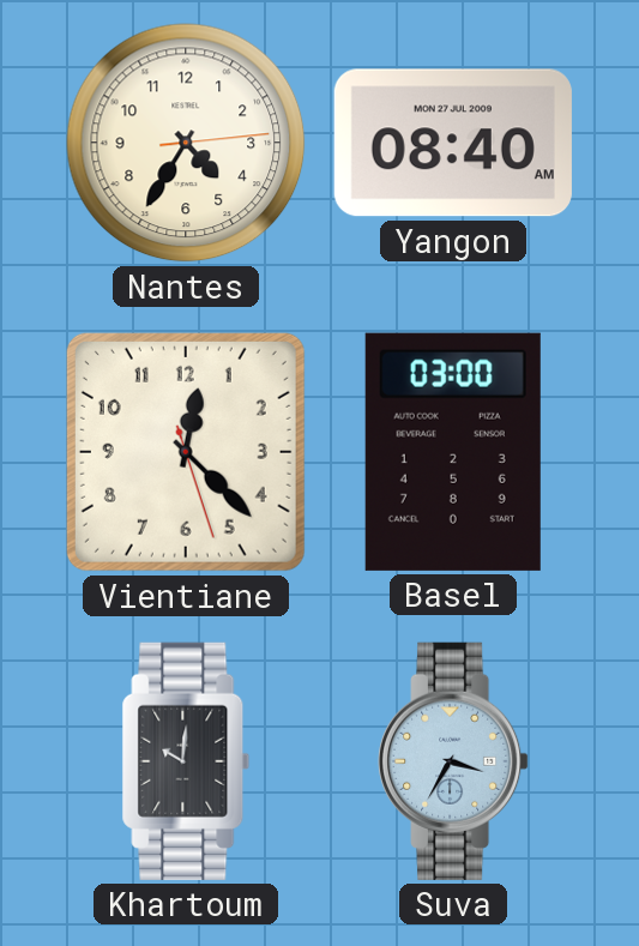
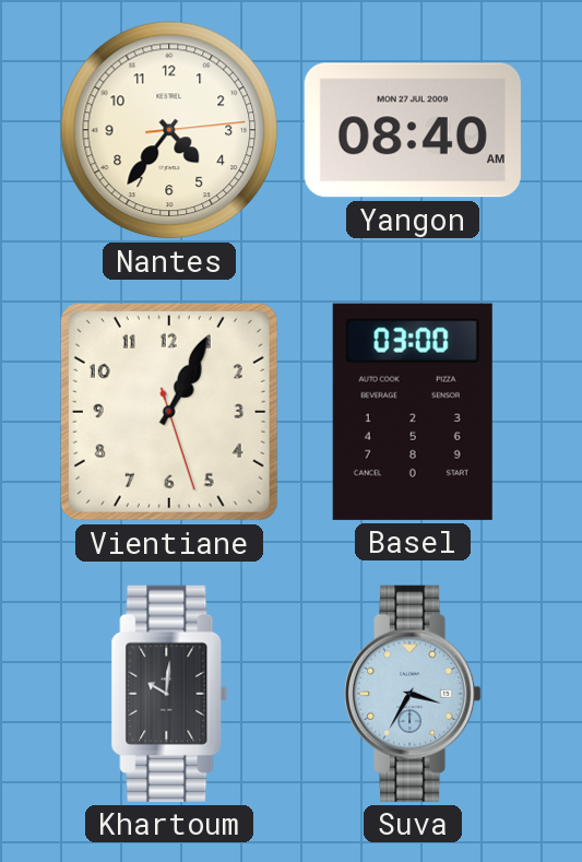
Nantes: 4:35 -> 4:36
Vientiane: 12:22 -> 1:04
